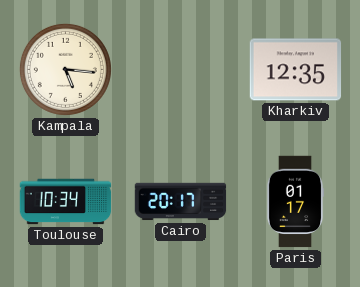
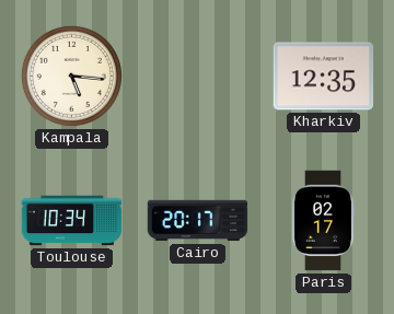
Paris: 01:17 -> 02:17
